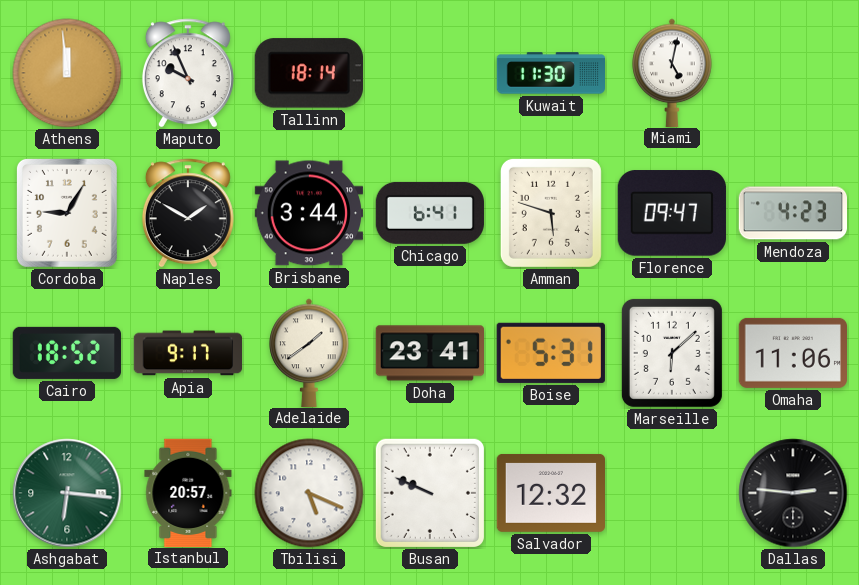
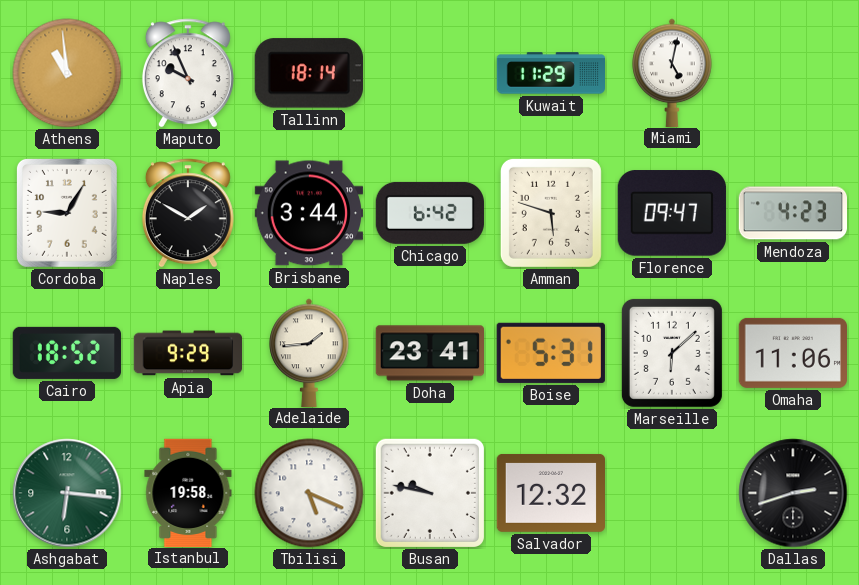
Athens: 11:59 -> 10:59
Kuwait: 11:30 -> 11:29
Chicago: 6:41 -> 6:42
Apia: 9:17 -> 9:29
Adelaide: 1:39 -> 1:44
Istanbul: 20:57 -> 19:58
Busan: 9:49 -> 9:47
Dallas: 2:46 -> 2:42
